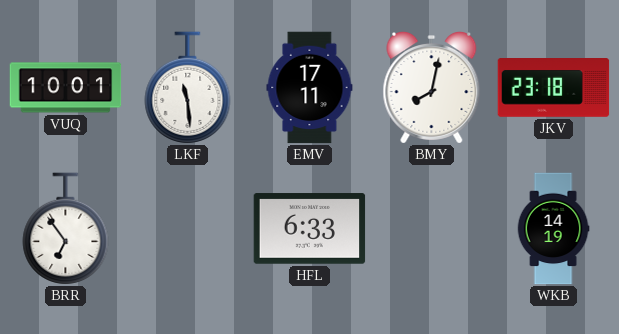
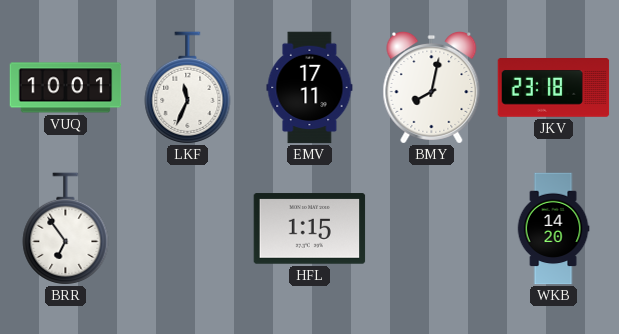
LKF: 11:29 -> 11:34
HFL: 6:33 -> 1:15
WKB: 14:19 -> 14:20
